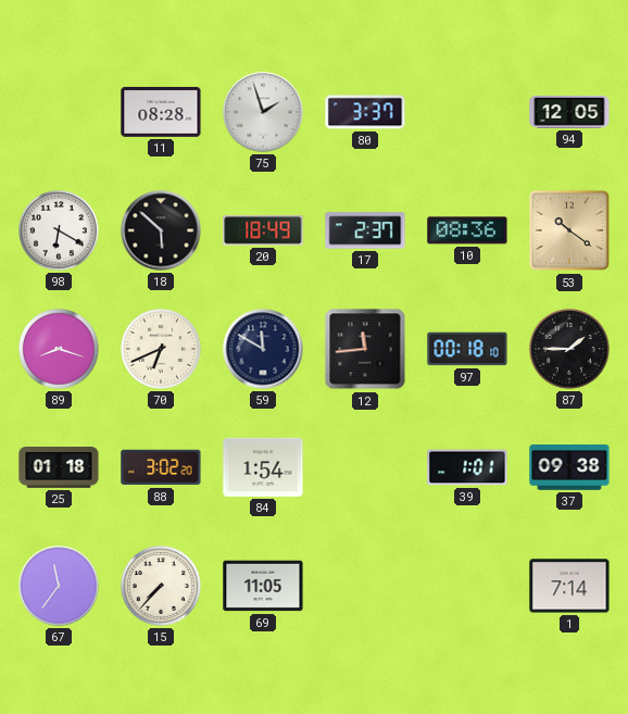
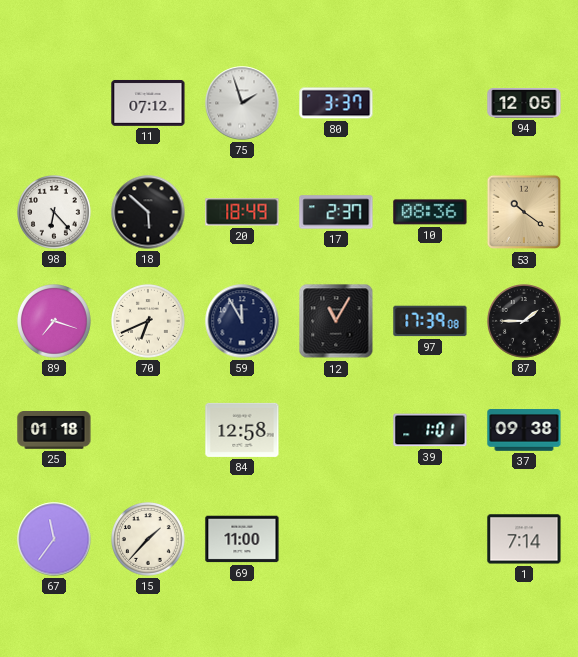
11: 08:28 -> 07:12
98: 6:20 -> 6:23
89: 8:18 -> 7:18
59: 11:50 -> 11:55
12: 11:44 -> 11:05
97: 00:18 -> 17:39
88: 3:02 -> none
84: 1:54 -> 12:58
15: 7:37 -> 1:37
69: 11:05 -> 11:00
